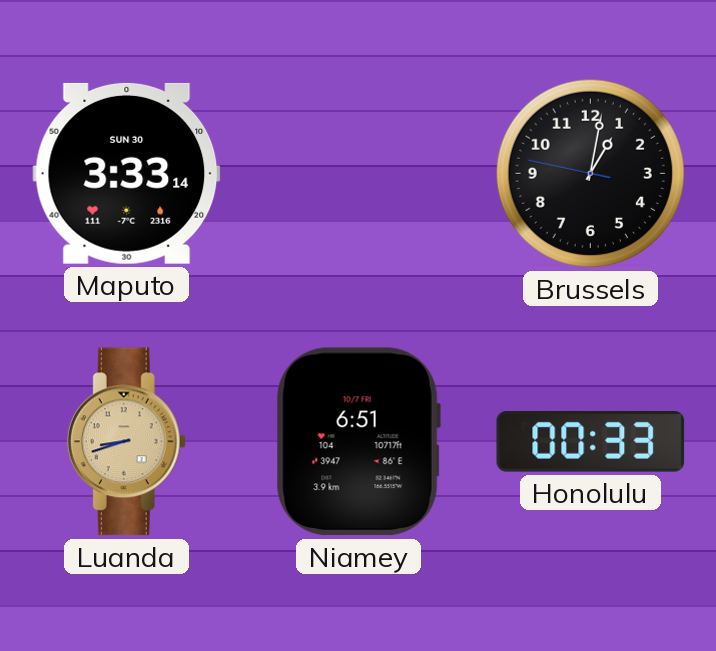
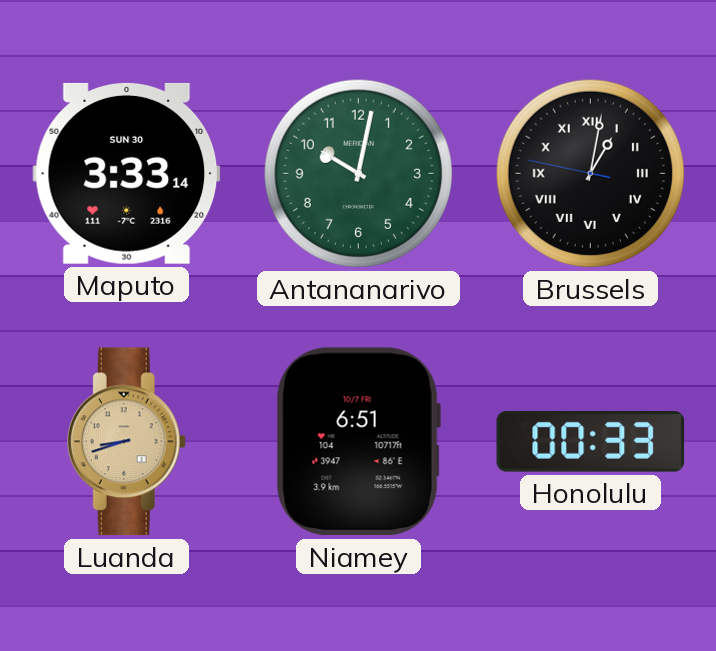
Antananarivo: none -> 10:02
Brussels numerals: Arabic -> Roman
